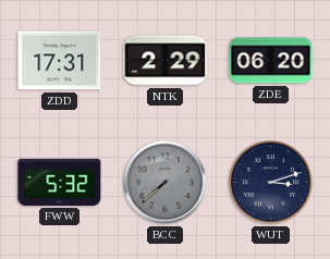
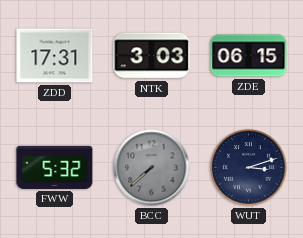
NTK: 2:29 -> 3:03
ZDE: 06:20 -> 06:15
